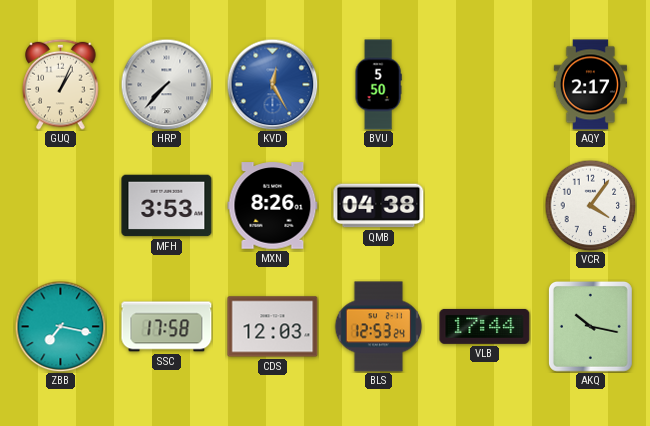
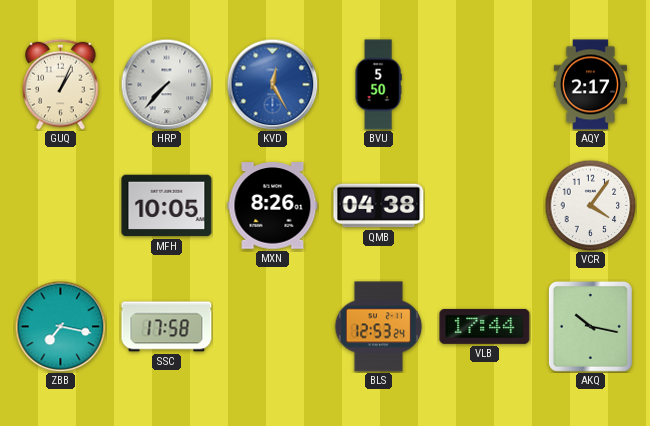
MFH: 3:53 -> 10:05
CDS: 12:03 -> none
